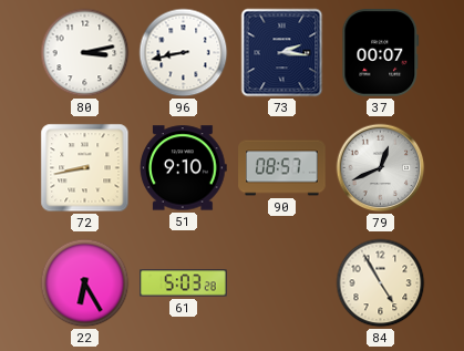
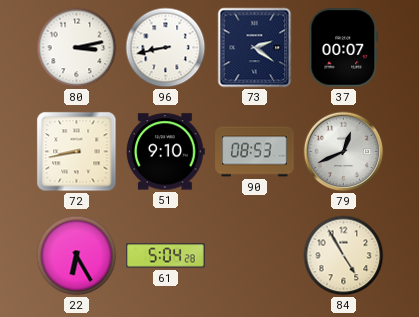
73: 2:16 -> 2:21
90: 08:57 -> 08:53
61: 5:03 -> 5:04
